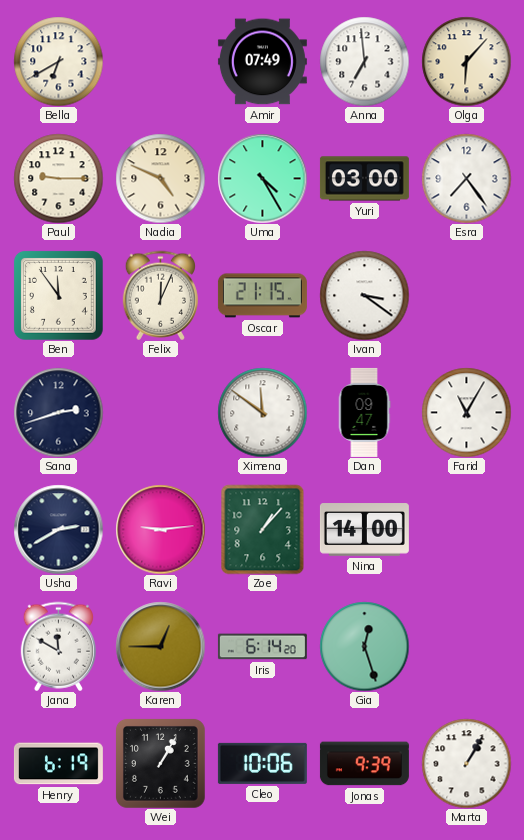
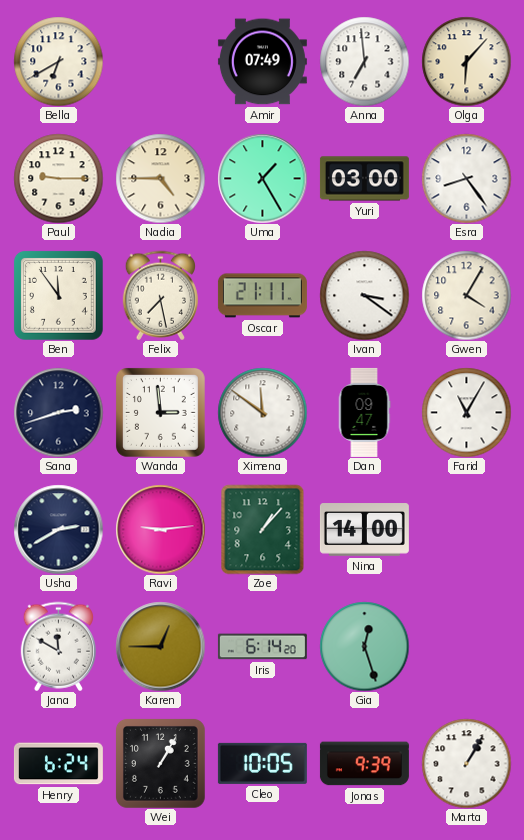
Nadia: 4:49 -> 4:45
Uma: 4:25 -> 1:25
Esra: 7:24 -> 8:24
Felix: 12:04 -> 7:28
Oscar: 21:15 -> 21:11
Gwen: none -> 4:05
Wanda: none -> 2:59
Henry: 6:19 -> 6:24
Cleo: 10:06 -> 10:05
